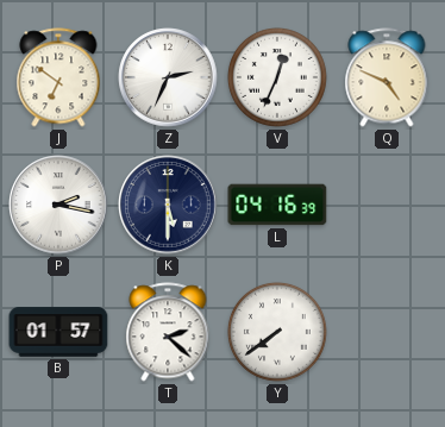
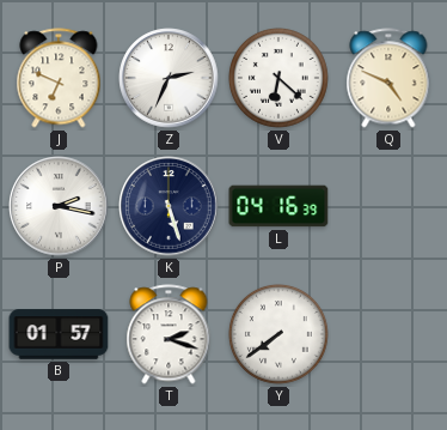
J: 6:51 -> 6:49
V: 12:34 -> 6:22
K: 5:30 -> 5:27
T: 2:22 -> 2:18
